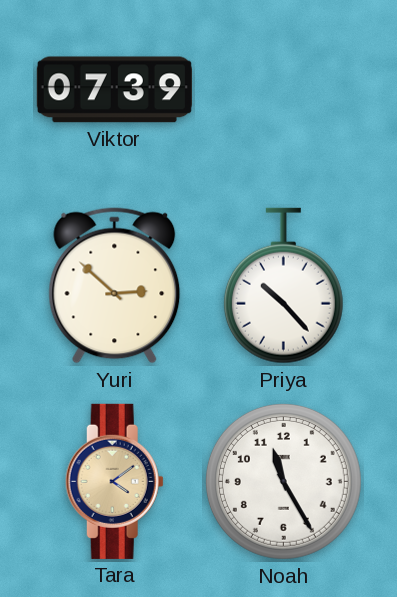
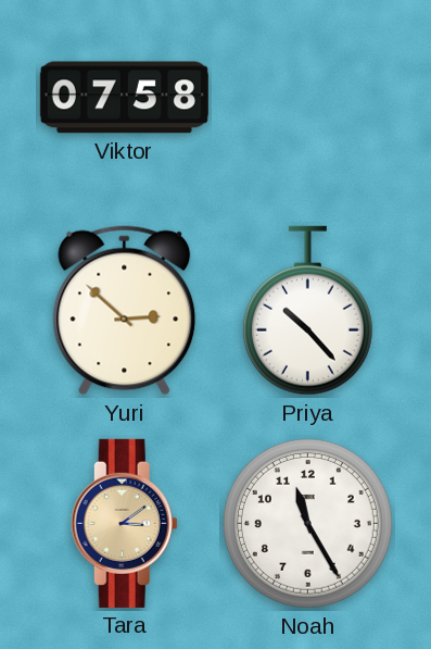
Viktor: 07:39 -> 07:58
Tara: 4:09 -> 3:09
